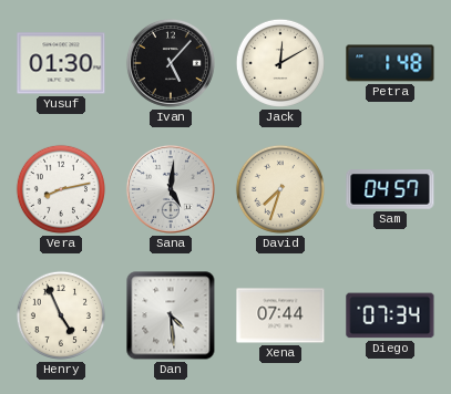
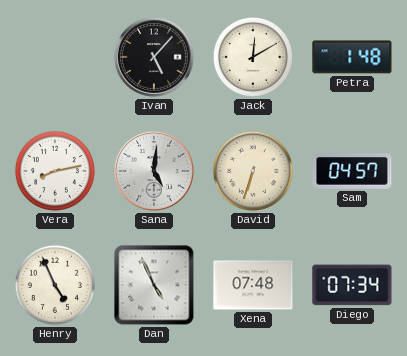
Yusuf: 01:30 -> none
David: 7:33 -> 6:33
Dan: 4:29 -> 4:56
Xena: 07:44 -> 07:48
